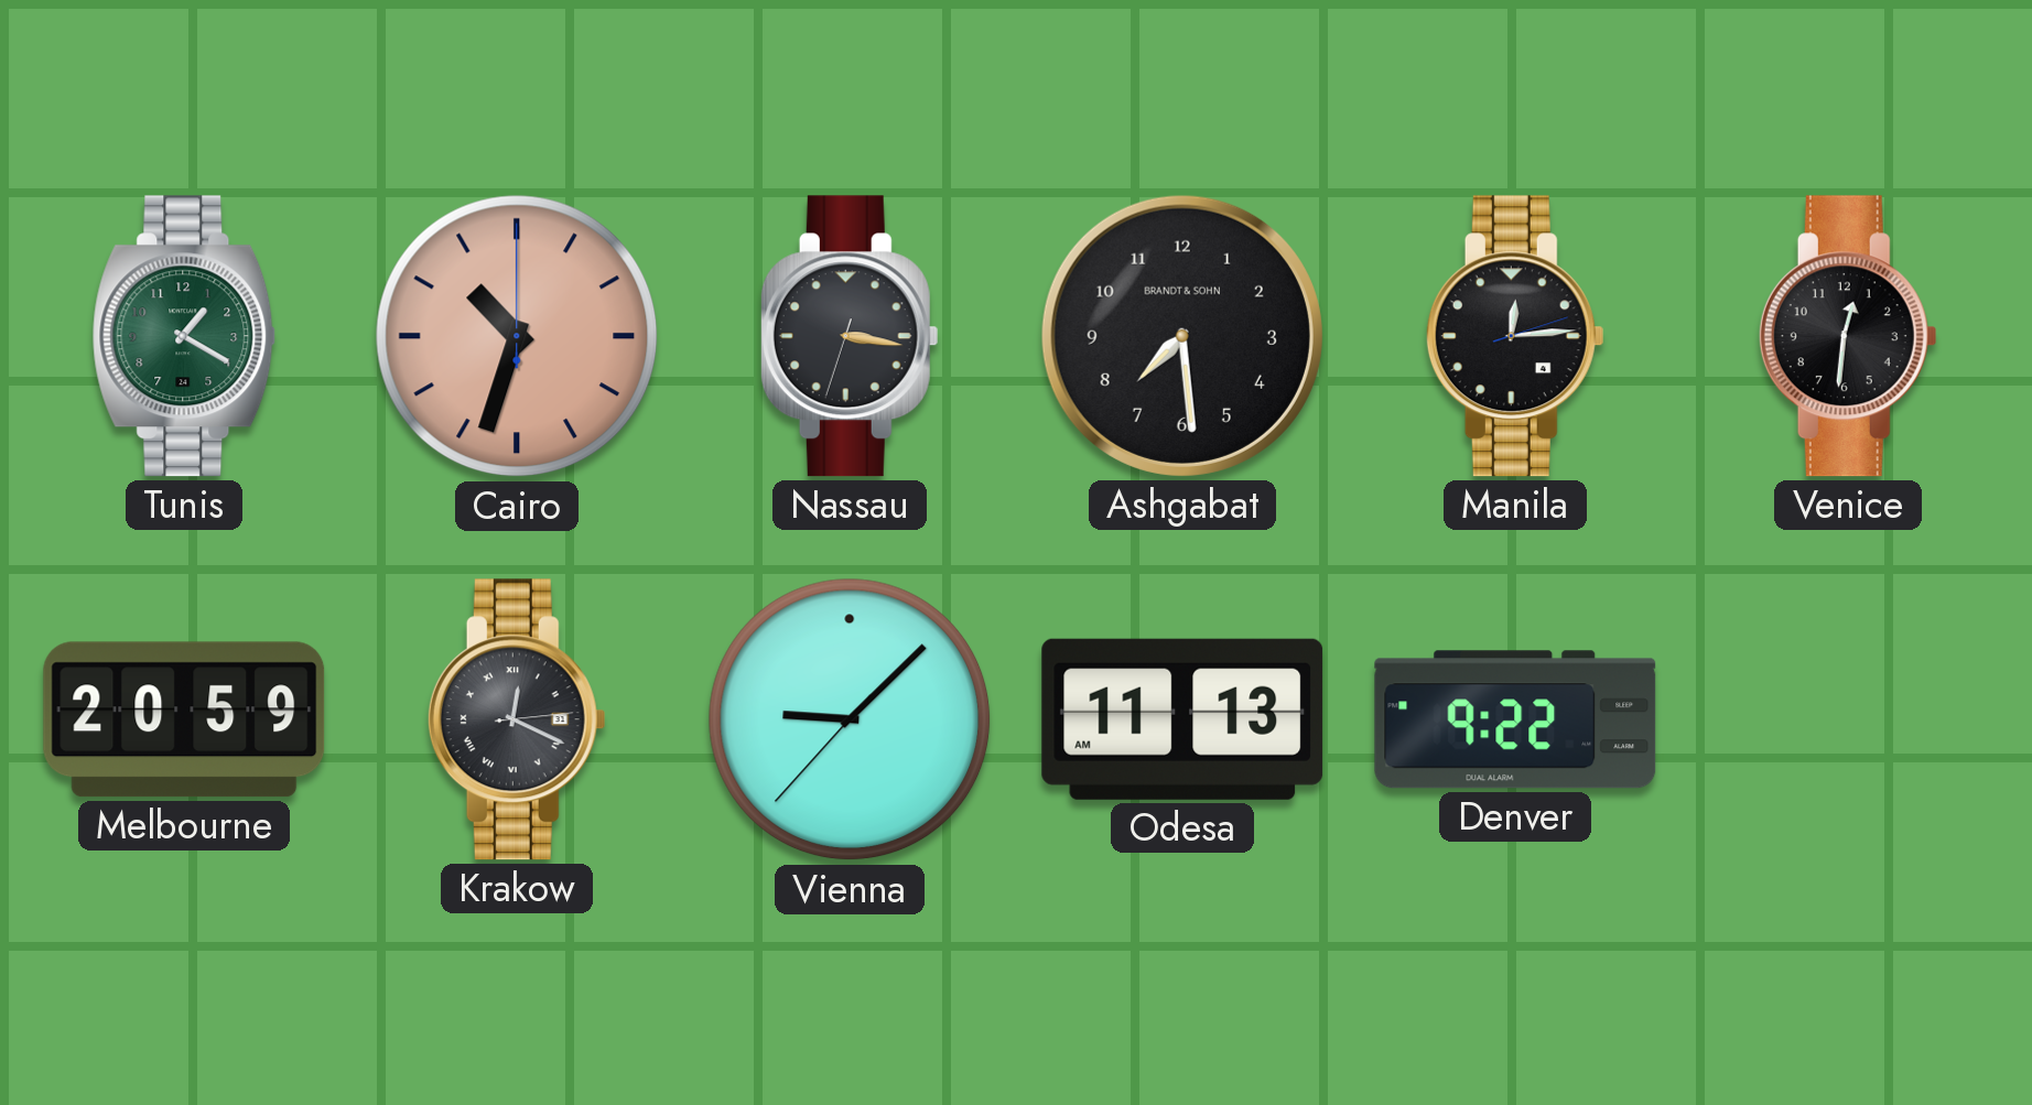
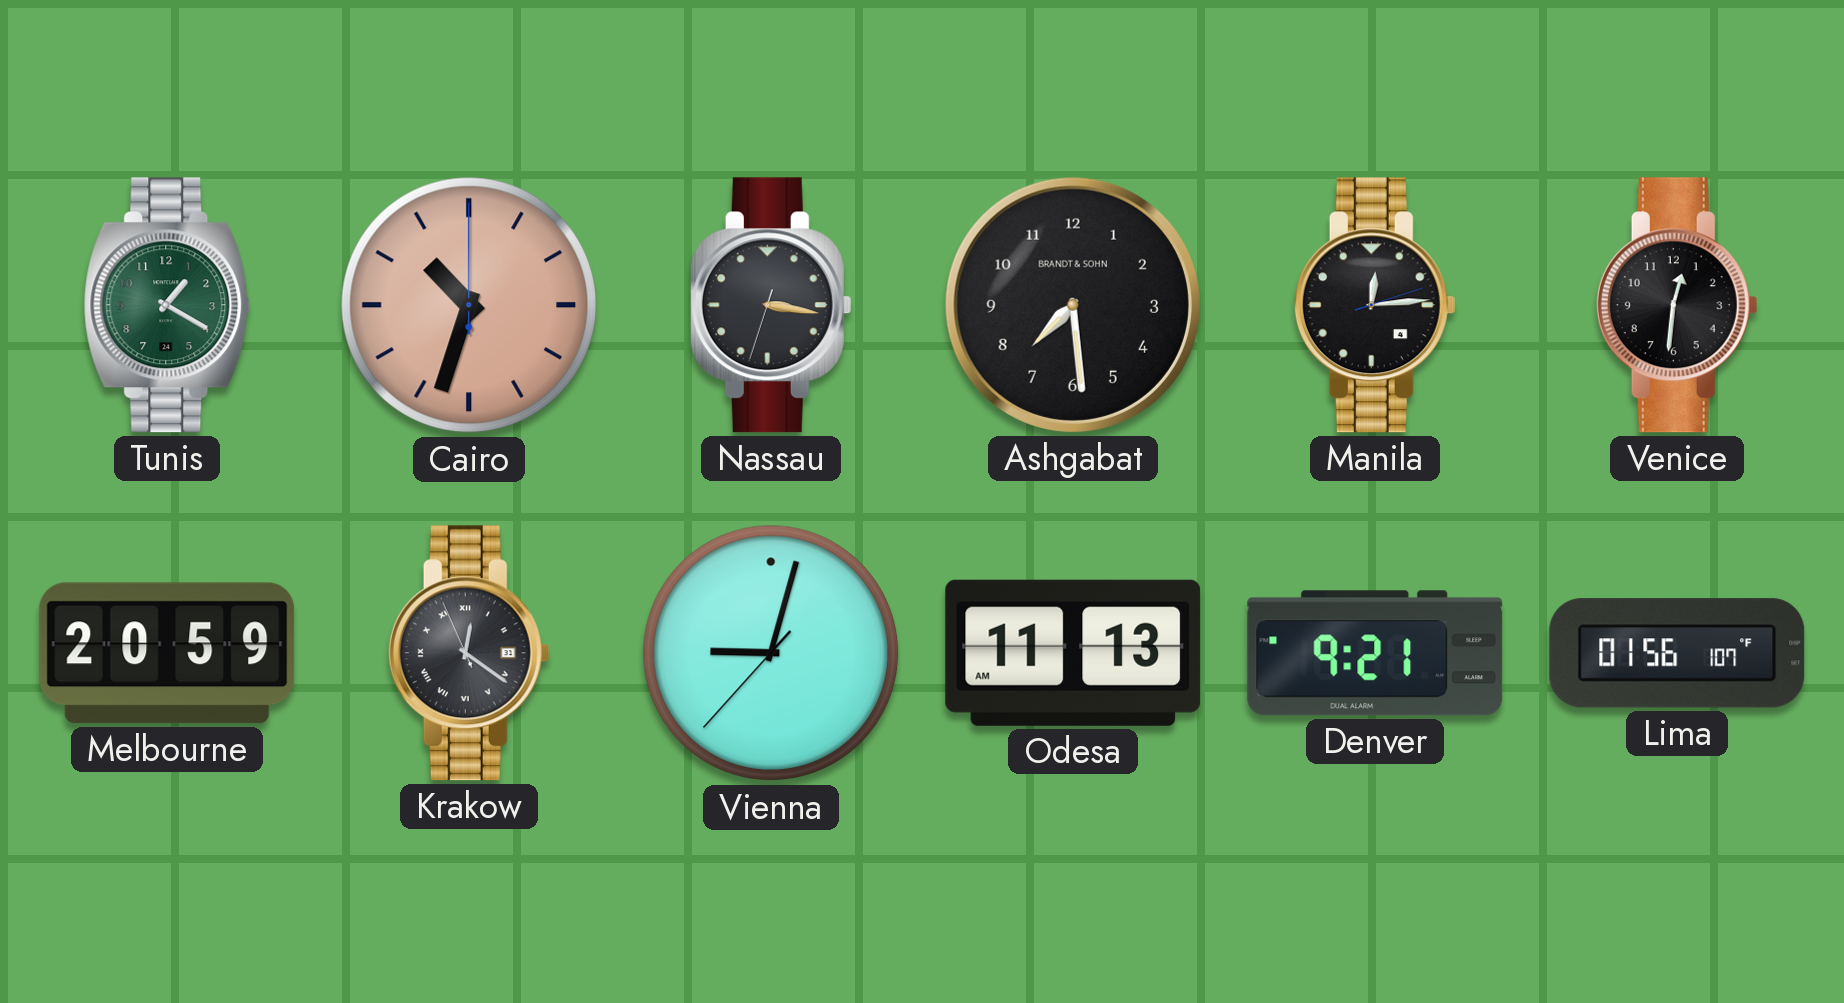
Krakow: 12:19 -> 12:20
Vienna: 9:07 -> 9:02
Denver: 9:22 -> 9:21
Lima: none -> 01:56
